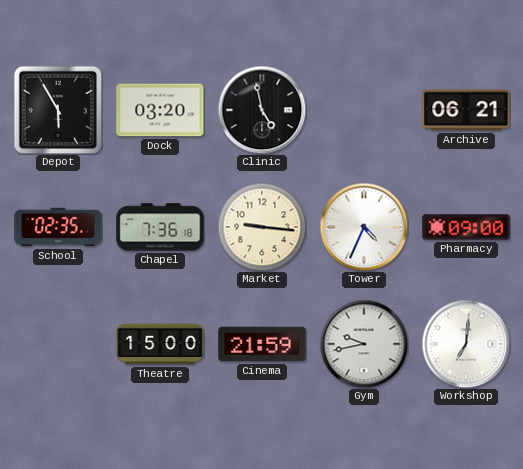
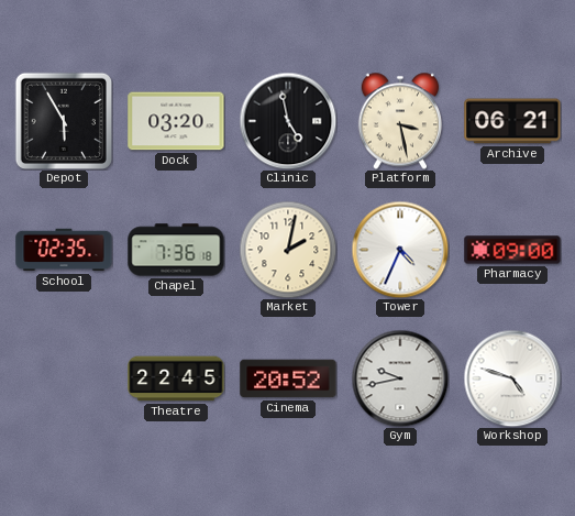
Platform: none -> 3:28
Market: 9:16 -> 2:02
Theatre: 15:00 -> 22:45
Cinema: 21:59 -> 20:52
Workshop: 7:01 -> 4:48
